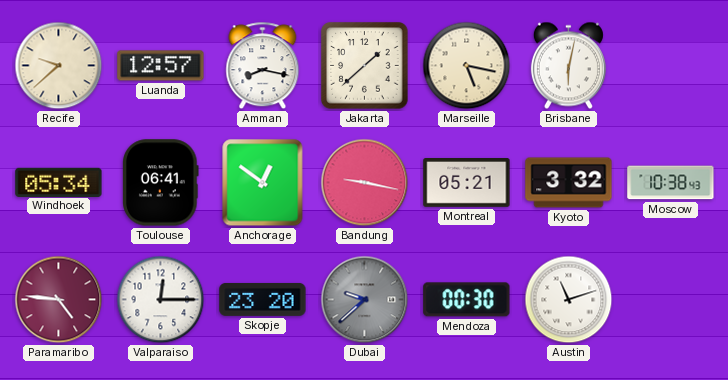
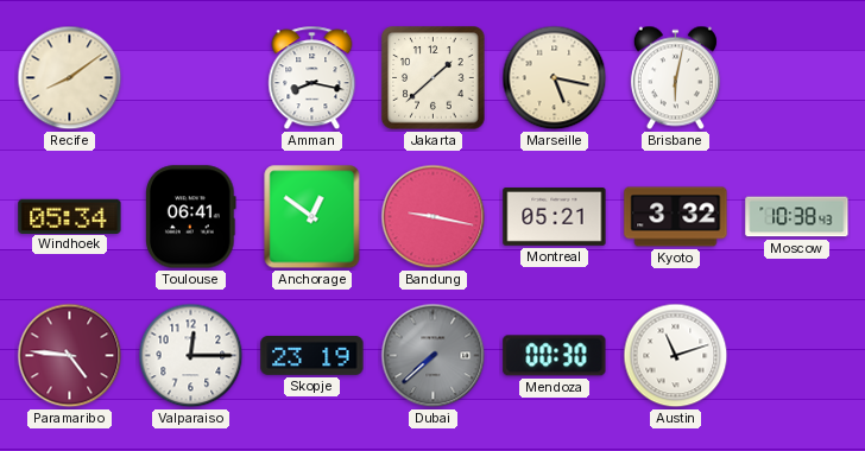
Recife: 9:38 -> 8:09
Luanda: 12:57 -> none
Skopje: 23:20 -> 23:19
Dubai: 9:38 -> 7:38
